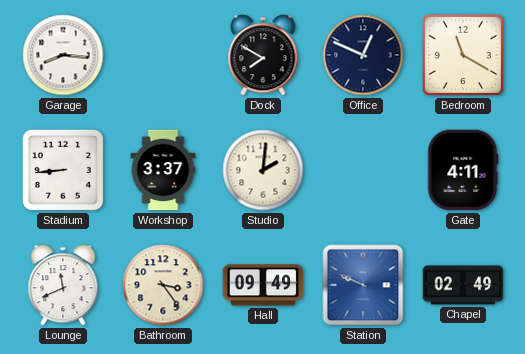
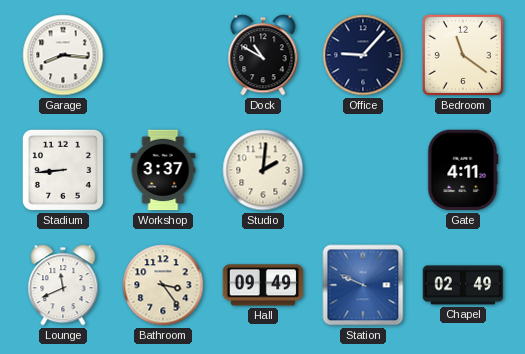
Dock: 7:50 -> 10:50
Office: 12:49 -> 9:07
Bedroom: 11:20 -> 11:21
